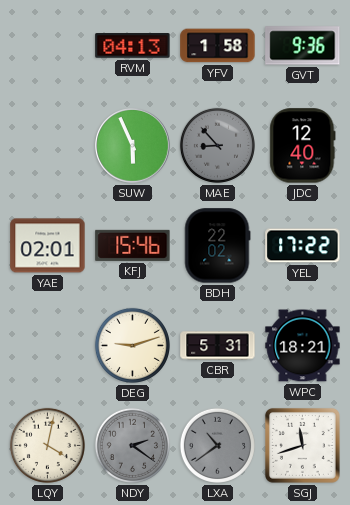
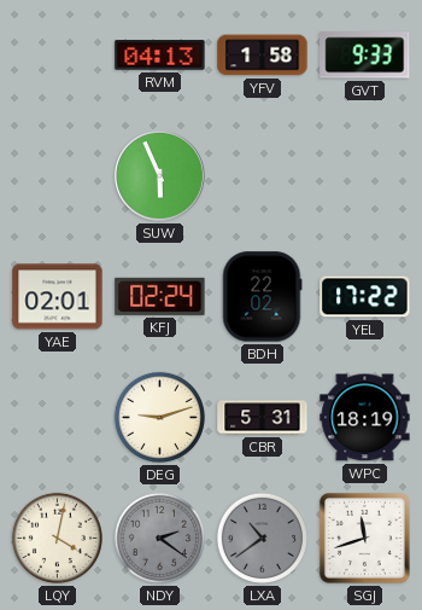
GVT: 9:36 -> 9:33
MAE: 8:53 -> none
JDC: 12:40 -> none
KFJ: 15:46 -> 02:24
WPC: 18:21 -> 18:19
